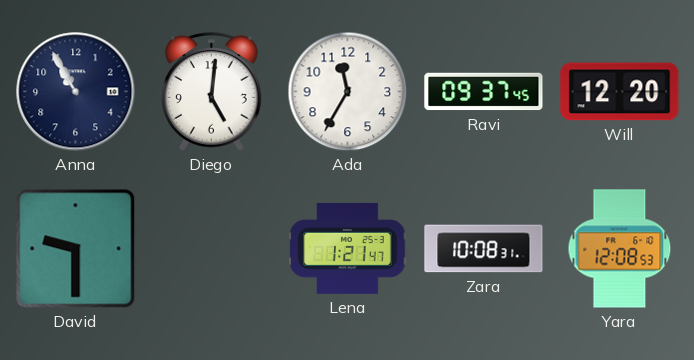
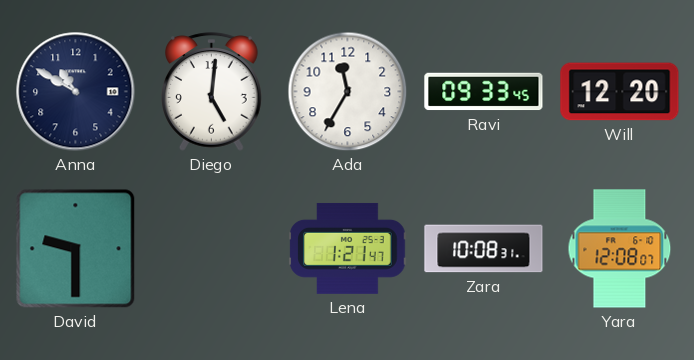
Anna: 10:55 -> 10:50
Ravi: 09:37 -> 09:33
Yara: 12:08:53 -> 12:08:07
